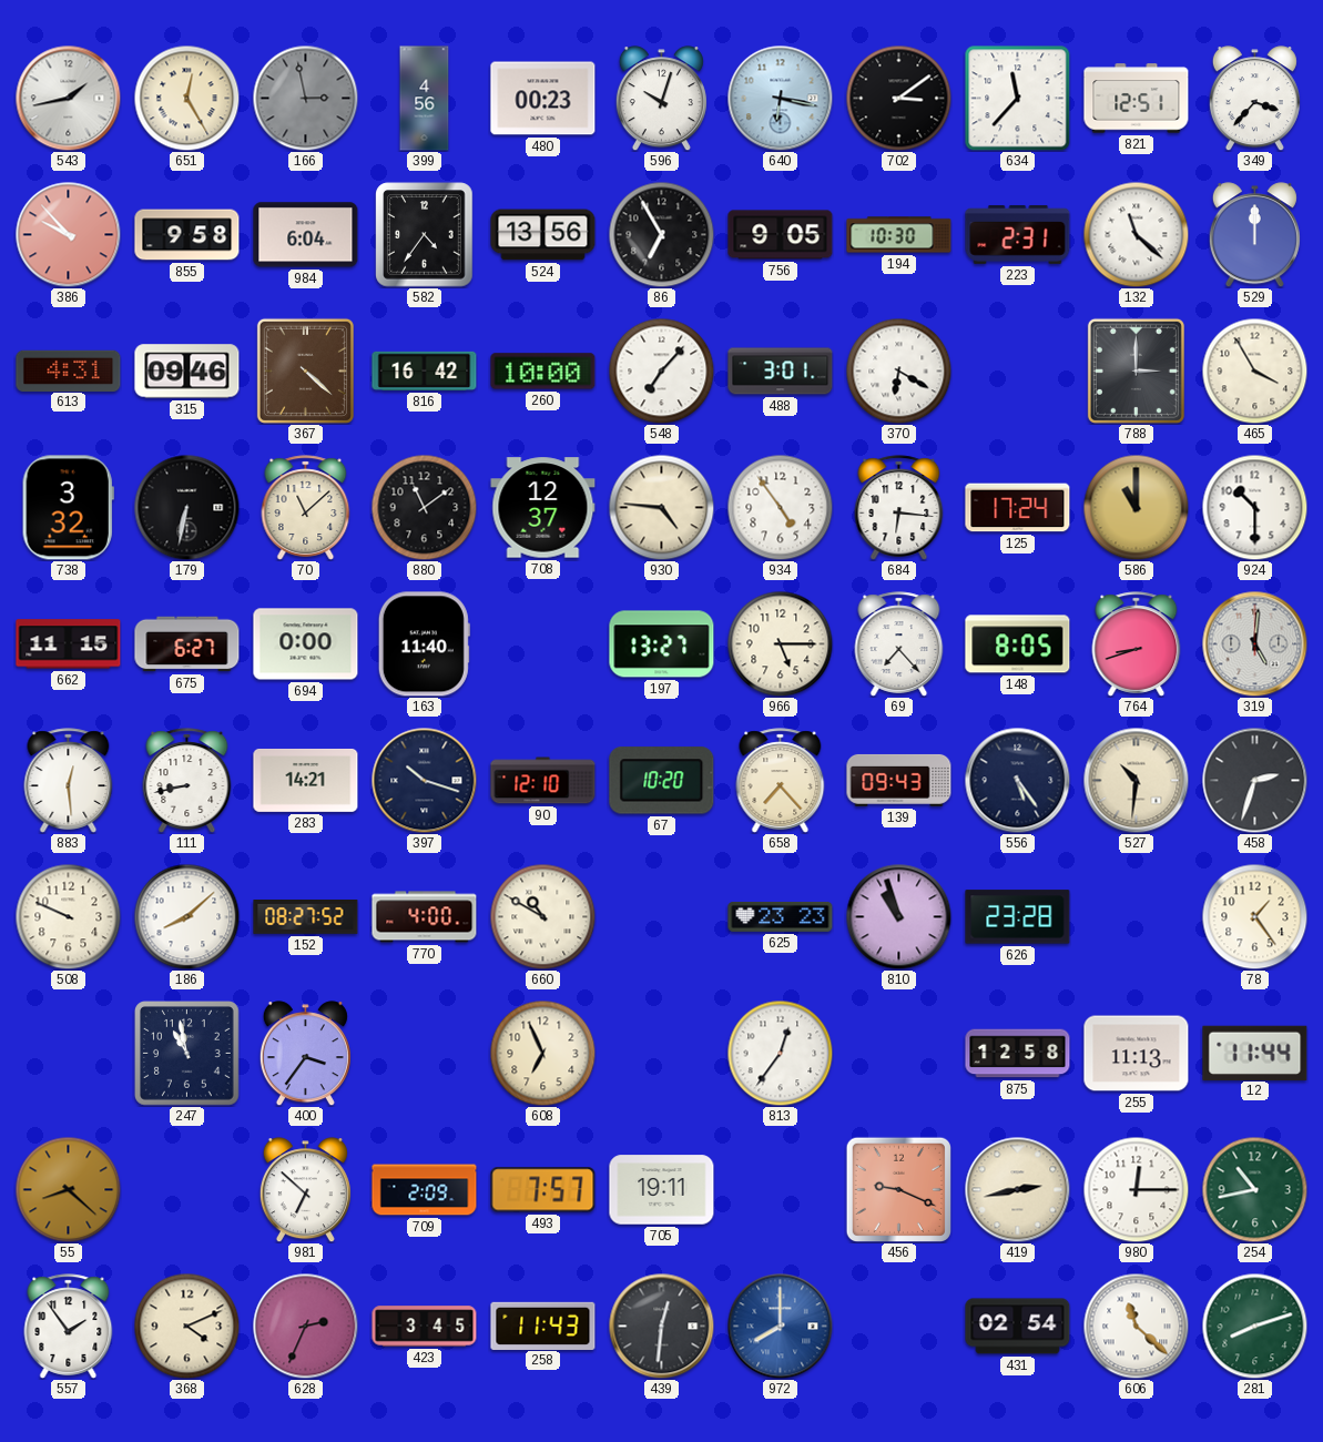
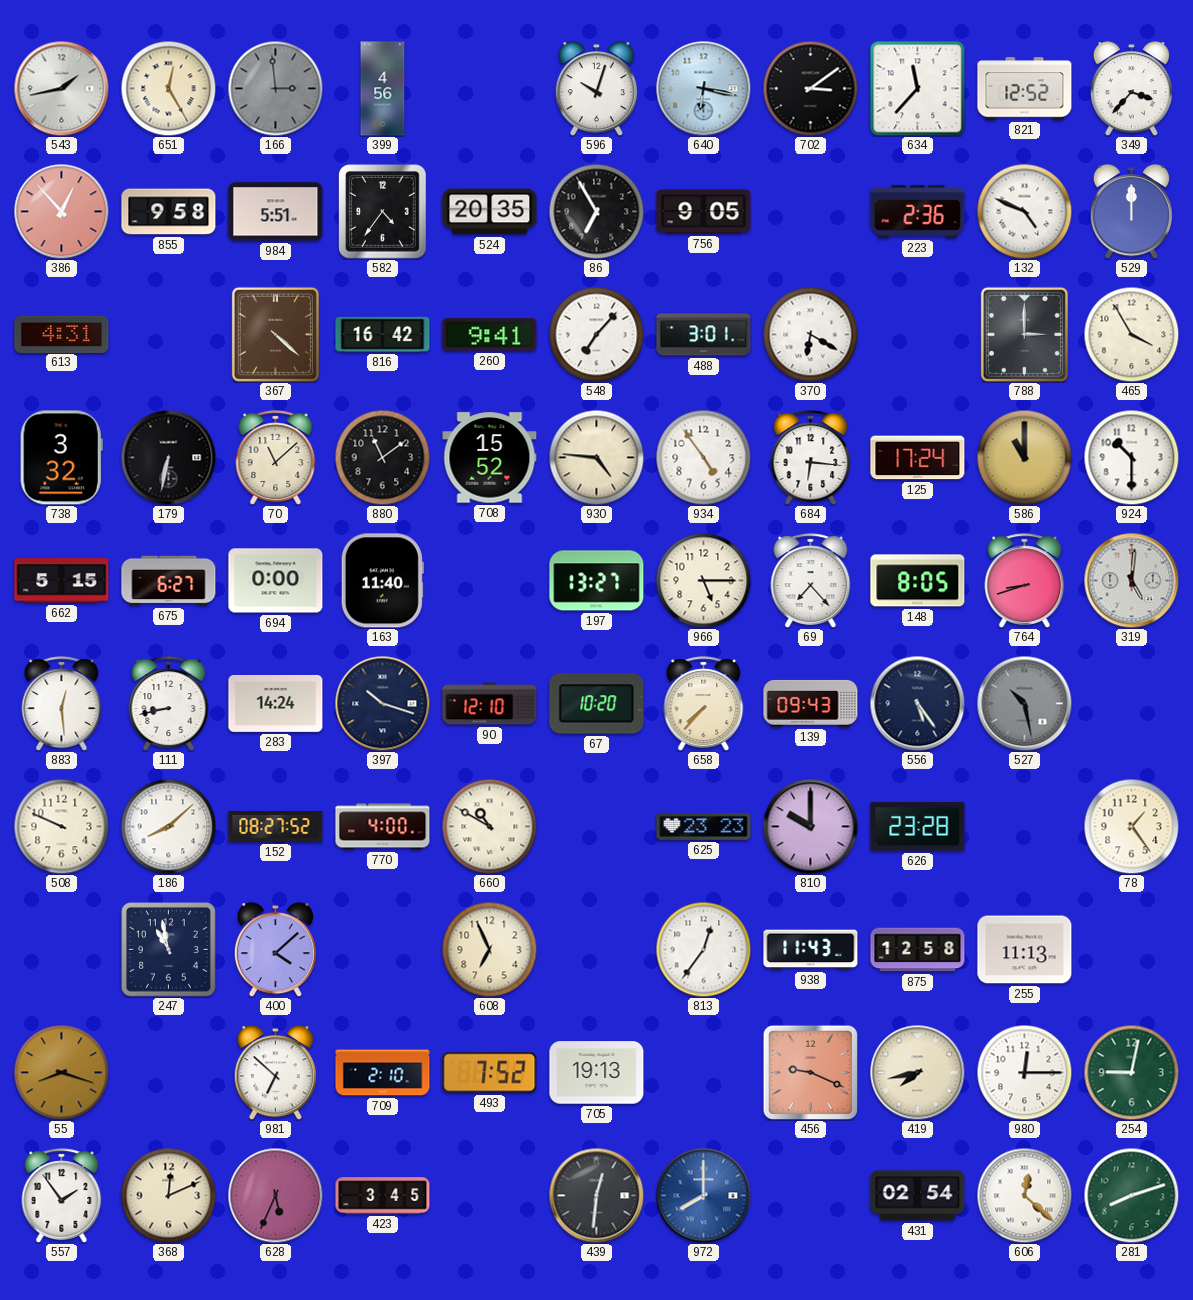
166: 2:58 -> 2:59
480: 00:23 -> none
821: 12:51 -> 12:52
386: 9:53 -> 12:53
984: 6:04 -> 5:51
524: 13:56 -> 20:35
194: 10:30 -> none
223: 2:31 -> 2:36
132: 11:22 -> 4:49
315: 09:46 -> none
260: 10:00 -> 9:41
708: 12:37 -> 15:52
662: 11:15 -> 5:15
283: 14:21 -> 14:24
658: 7:23 -> 7:37
527: 10:31 -> 10:28
527 dial: cream -> grey
458: 2:33 -> none
810: 10:57 -> 10:00
400: 3:36 -> 4:08
938: none -> 11:43
12: 11:44 -> none
55: 8:22 -> 8:18
709: 2:09 -> 2:10
493: 7:57 -> 7:52
705: 19:11 -> 19:13
419: 2:43 -> 7:43
254: 10:43 -> 9:02
368: 4:11 -> 12:11
628: 2:34 -> 5:34
258: 11:43 -> none
606: 11:22 -> 12:22
